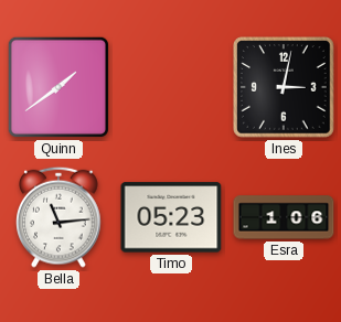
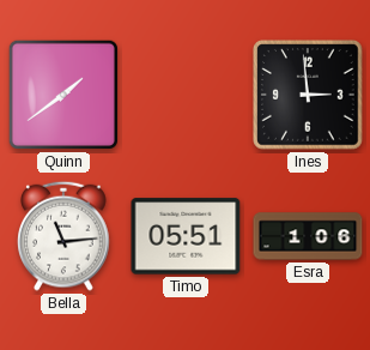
Ines: 3:02 -> 2:59
Timo: 05:23 -> 05:51
